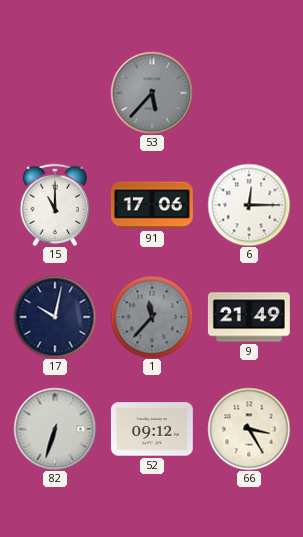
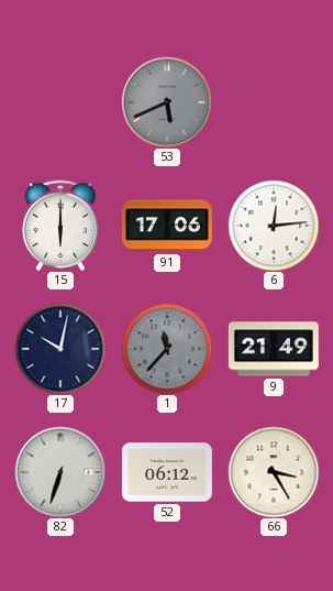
53: 5:37 -> 5:41
15: 11:00 -> 6:00
6: 12:15 -> 12:14
52: 09:12 -> 06:12
